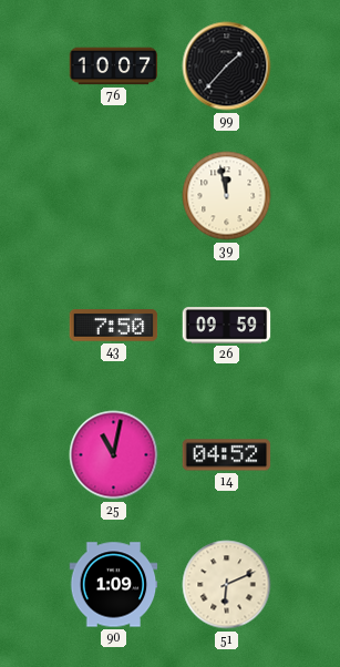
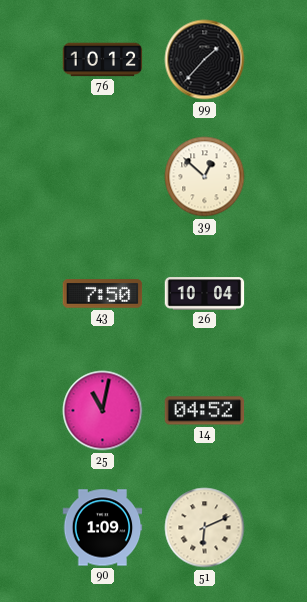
76: 10:07 -> 10:12
39: 11:58 -> 12:52
26: 09:59 -> 10:04
